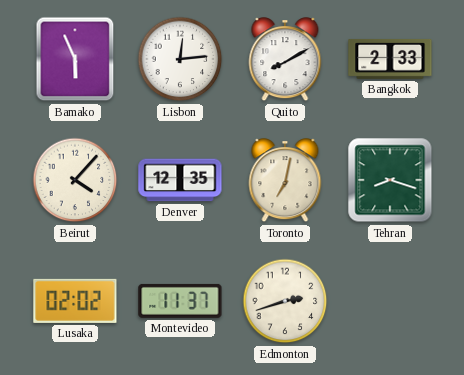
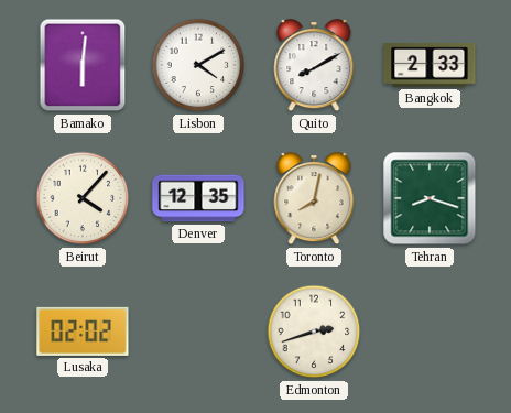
Bamako: 5:56 -> 6:01
Lisbon: 12:14 -> 4:10
Toronto: 7:02 -> 8:02
Montevideo: 11:37 -> none
